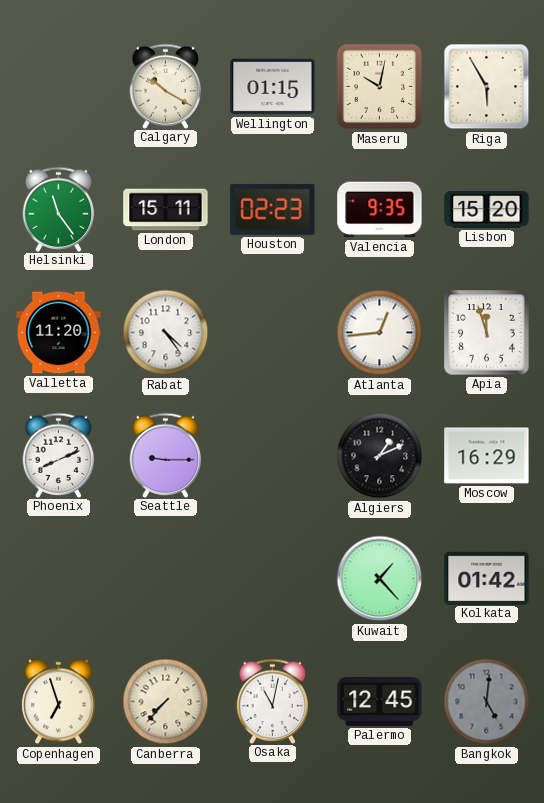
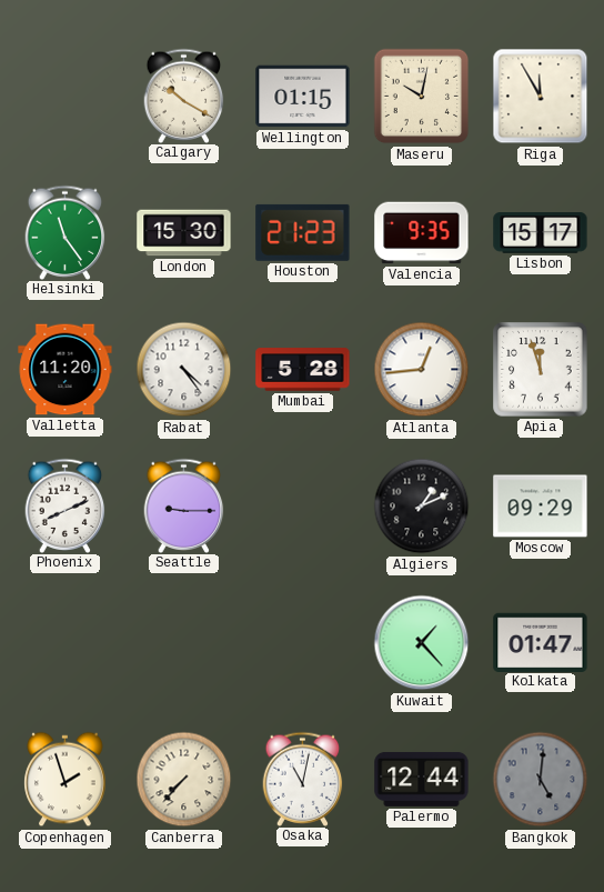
Riga: 5:55 -> 11:55
London: 15:11 -> 15:30
Houston: 02:23 -> 21:23
Lisbon: 15:20 -> 15:17
Mumbai: none -> 5:28
Moscow: 16:29 -> 09:29
Kolkata: 01:42 -> 01:47
Copenhagen: 6:57 -> 1:57
Palermo: 12:45 -> 12:44
